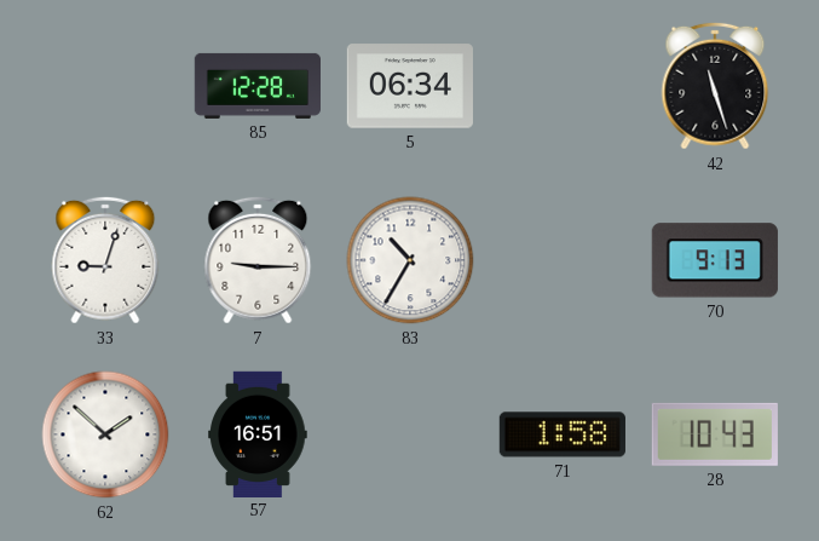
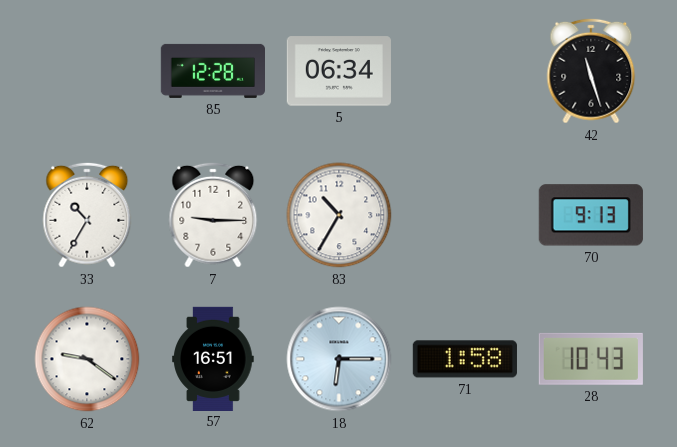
33: 9:03 -> 10:35
62: 1:52 -> 9:21
18: none -> 6:15
